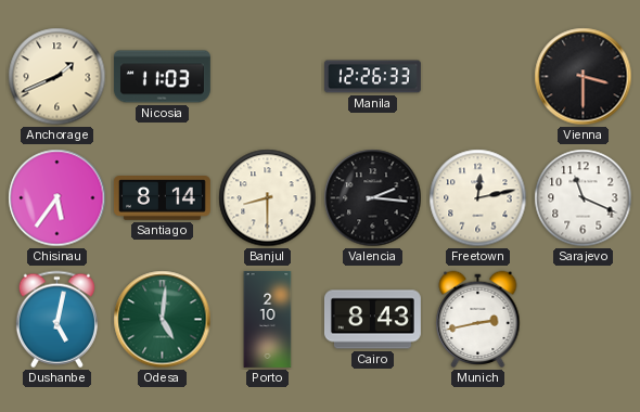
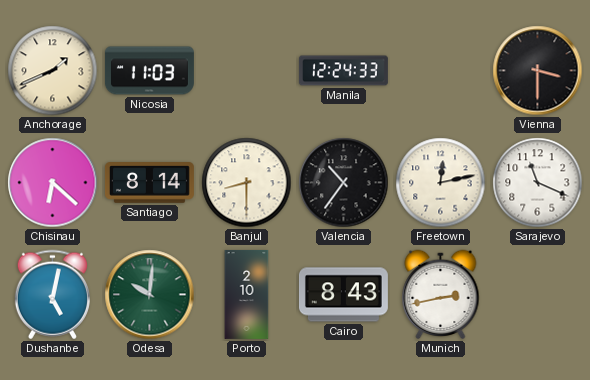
Manila: 12:26 -> 12:24
Chisinau: 5:36 -> 6:22
Valencia: 2:16 -> 10:36
Odesa: 5:01 -> 10:01
